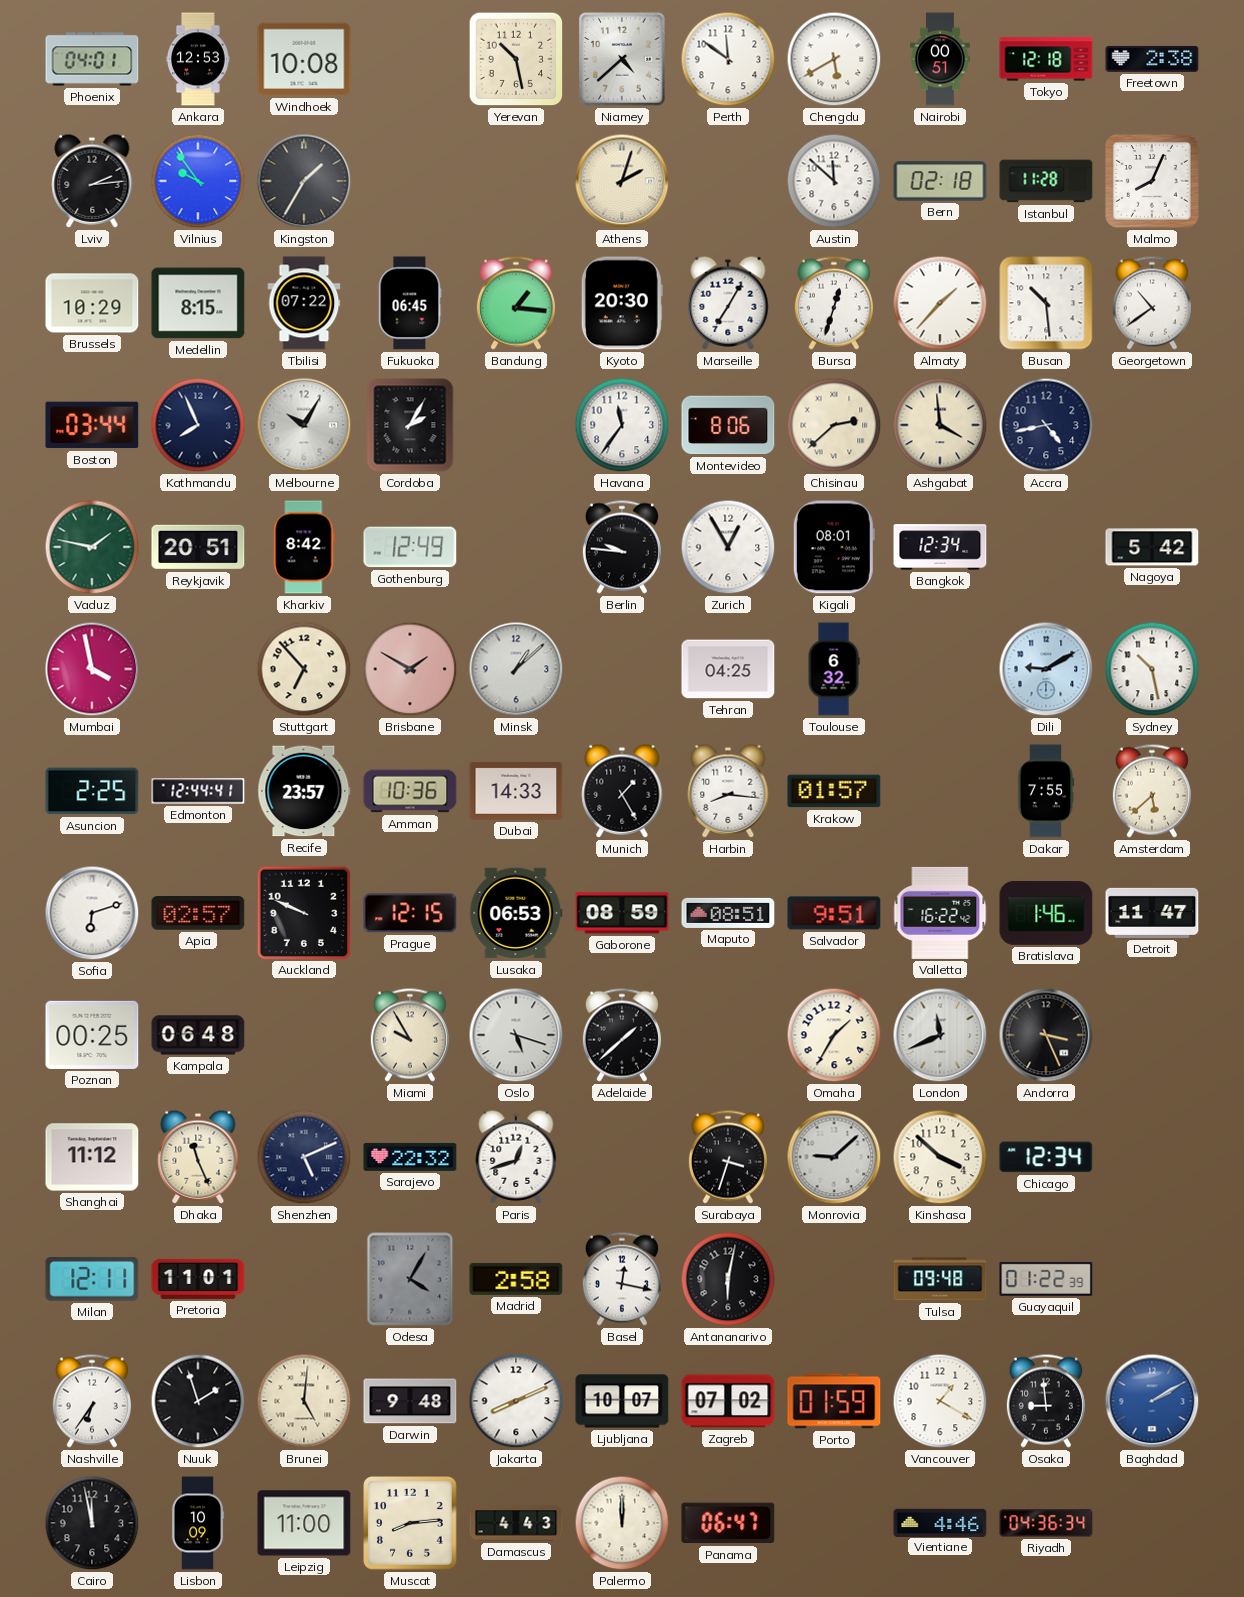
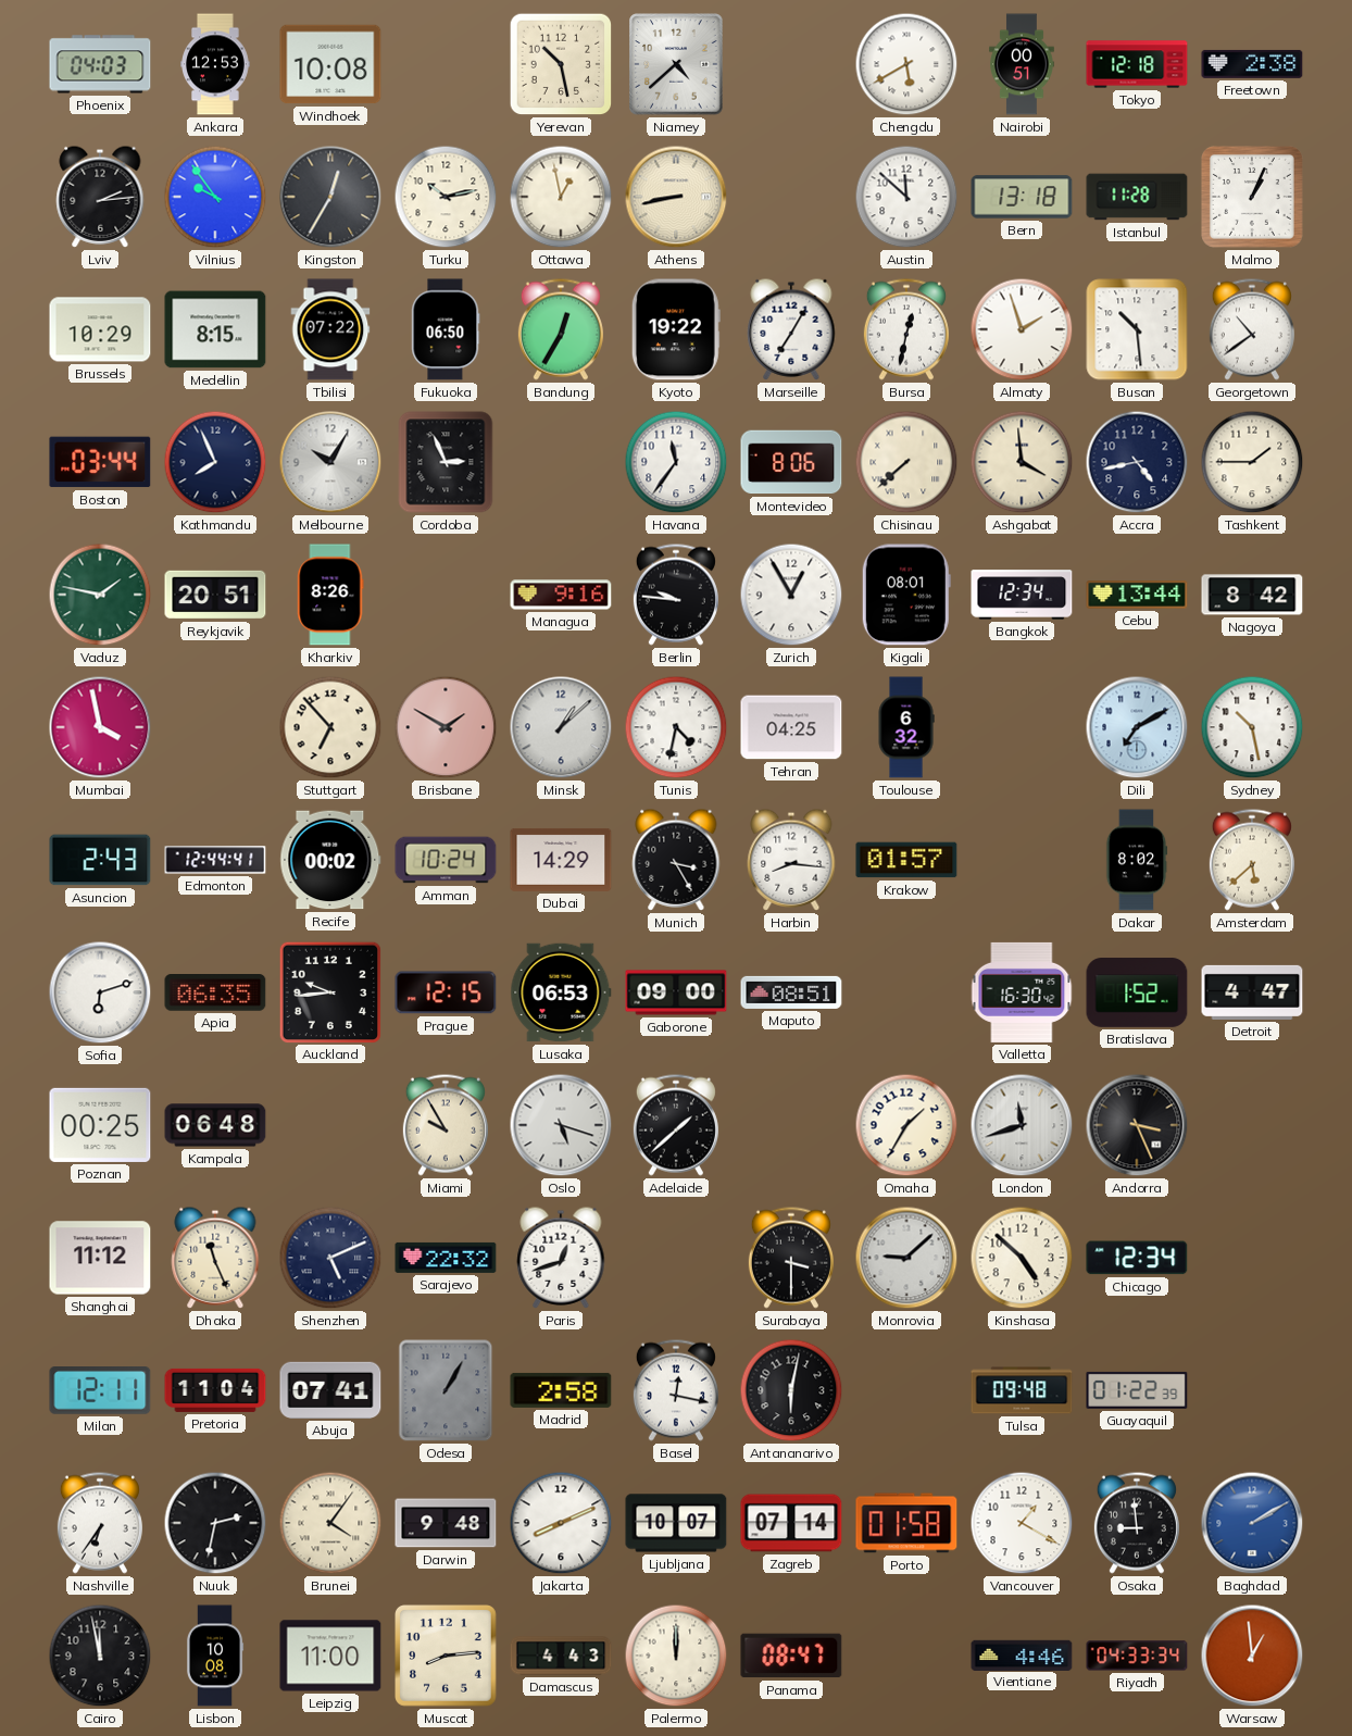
Phoenix: 04:01 -> 04:03
Perth: 11:51 -> none
Kingston: 1:35 -> 12:35
Turku: none -> 10:13
Ottawa: none -> 12:58
Athens: 2:03 -> 8:43
Bern: 02:18 -> 13:18
Malmo: 8:04 -> 1:04
Fukuoka: 06:45 -> 06:50
Bandung: 1:16 -> 12:35
Kyoto: 20:30 -> 19:22
Bursa: 12:33 -> 12:32
Almaty: 1:37 -> 1:57
Cordoba: 2:05 -> 2:56
Chisinau: 2:38 -> 7:38
Tashkent: none -> 1:45
Kharkiv: 8:42 -> 8:26
Gothenburg: 12:49 -> none
Managua: none -> 9:16
Cebu: none -> 13:44
Nagoya: 5:42 -> 8:42
Tunis: none -> 4:32
Dili: 9:10 -> 7:10
Asuncion: 2:25 -> 2:43
Recife: 23:57 -> 00:02
Amman: 10:36 -> 10:24
Dubai: 14:33 -> 14:29
Munich: 1:25 -> 3:25
Dakar: 7:55 -> 8:02
Apia: 02:57 -> 06:35
Auckland: 9:49 -> 9:44
Gaborone: 08:59 -> 09:00
Salvador: 9:51 -> none
Valletta: 16:22 -> 16:30
Bratislava: 1:46 -> 1:52
Detroit: 11:47 -> 4:47
London: 11:41 -> 11:42
Surabaya: 3:33 -> 3:30
Kinshasa: 3:52 -> 4:52
Pretoria: 11:01 -> 11:04
Abuja: none -> 07:41
Odesa: 4:05 -> 1:05
Nuuk: 1:57 -> 2:32
Brunei: 5:01 -> 4:06
Zagreb: 07:02 -> 07:14
Porto: 01:59 -> 01:58
Lisbon: 10:09 -> 10:08
Panama: 06:47 -> 08:47
Riyadh: 04:36 -> 04:33
Warsaw: none -> 12:59
